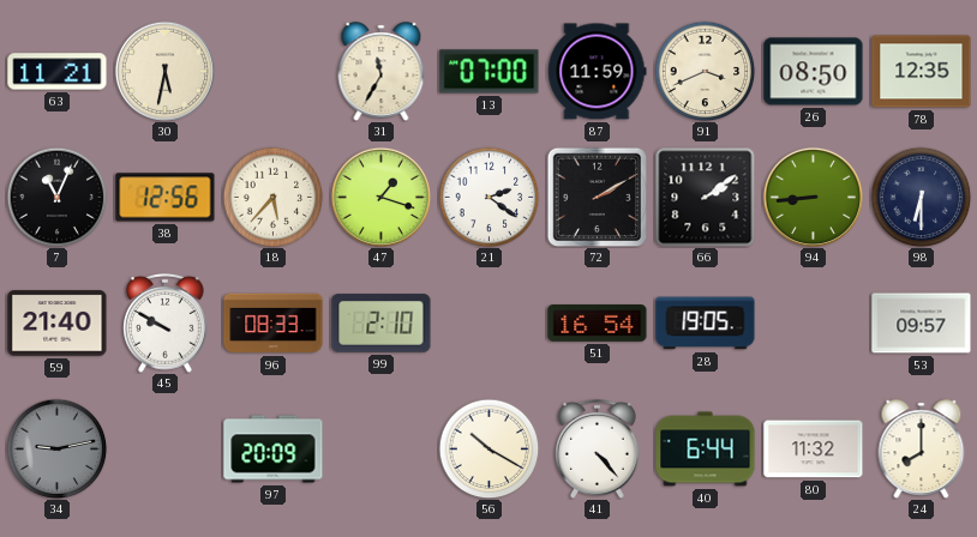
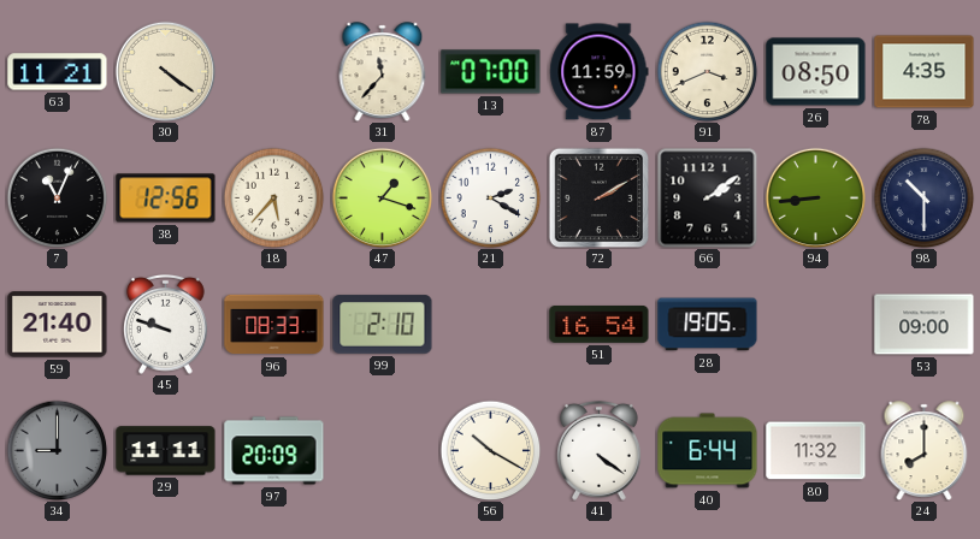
30: 5:32 -> 4:21
31: 11:35 -> 11:37
78: 12:35 -> 4:35
21: 2:21 -> 2:20
98: 6:30 -> 10:30
45: 9:50 -> 9:48
53: 09:57 -> 09:00
34: 9:13 -> 9:00
29: none -> 11:11
41: 4:23 -> 4:21
